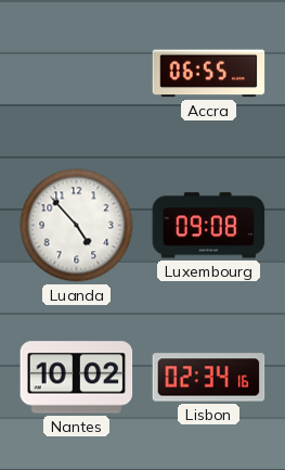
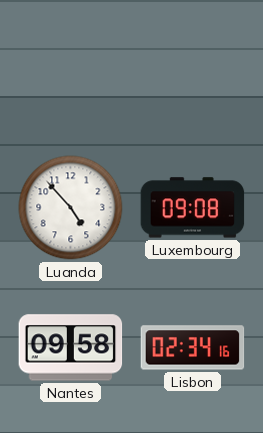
Accra: 06:55 -> none
Nantes: 10:02 -> 09:58
